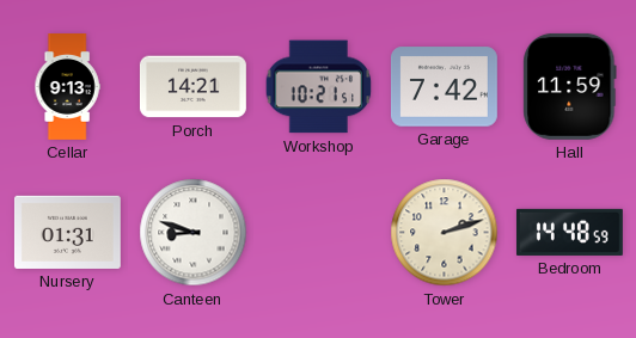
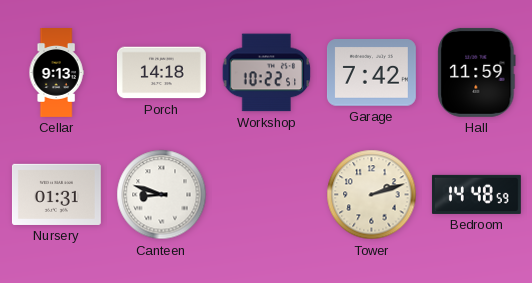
Porch: 14:21 -> 14:18
Workshop: 10:21 -> 10:22
